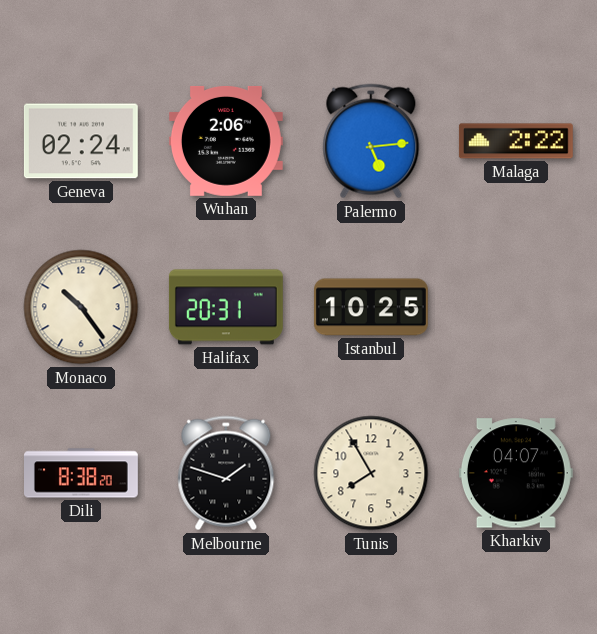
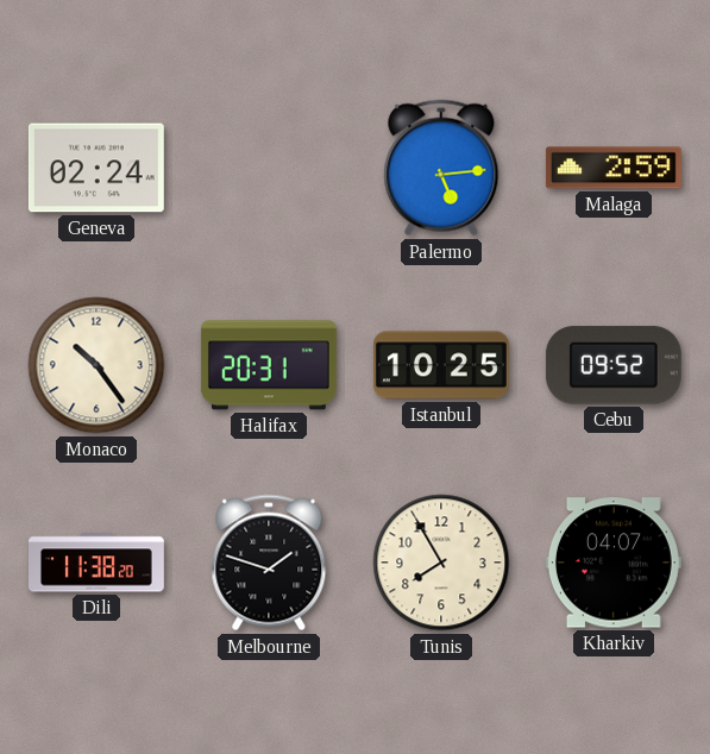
Wuhan: 2:06 -> none
Malaga: 2:22 -> 2:59
Cebu: none -> 09:52
Dili: 8:38 -> 11:38
